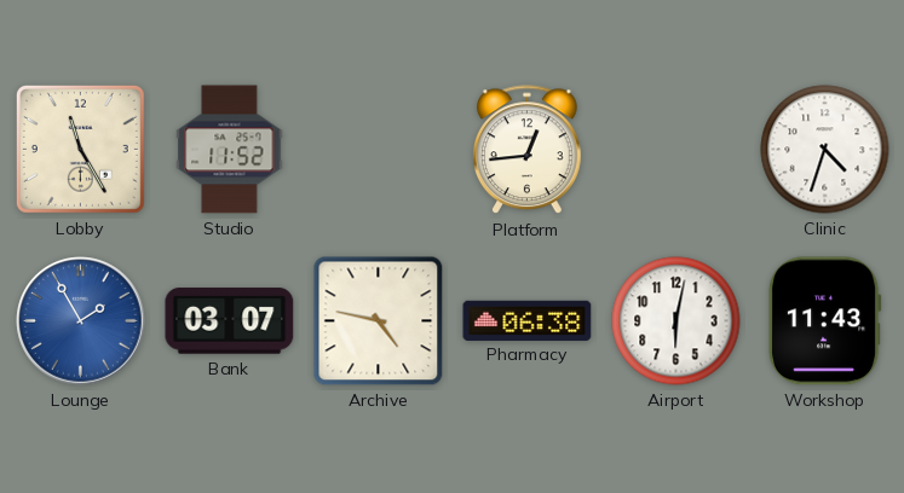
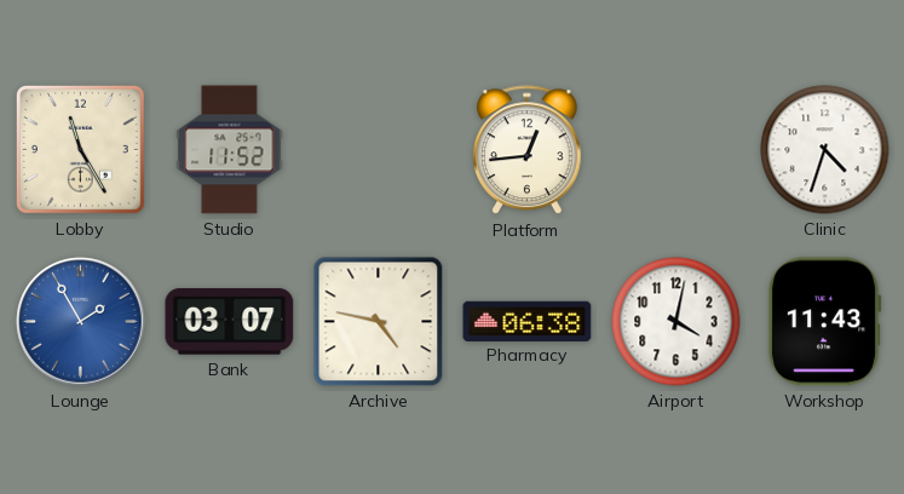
Airport: 6:02 -> 4:02
